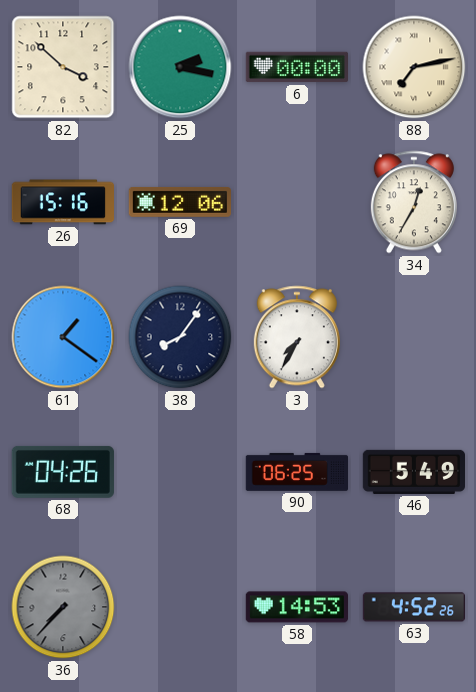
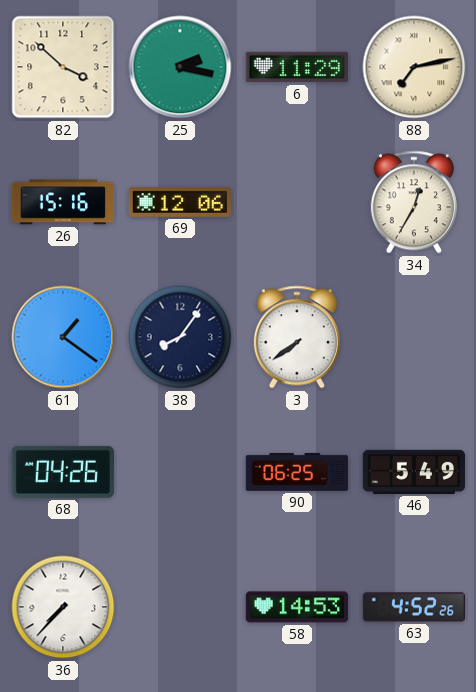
6: 00:00 -> 11:29
3: 7:35 -> 7:39
36 dial: grey -> white
